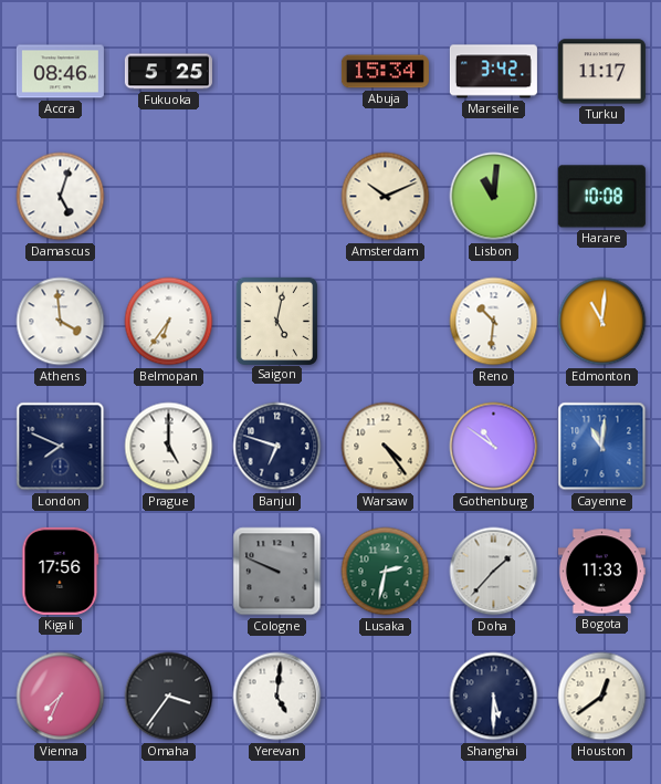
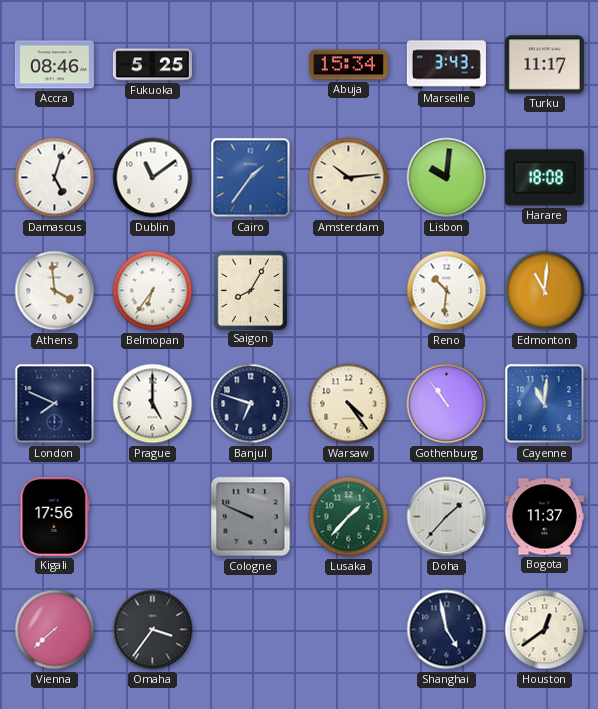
Marseille: 3:42 -> 3:43
Dublin: none -> 11:09
Cairo: none -> 1:36
Amsterdam: 10:11 -> 10:14
Lisbon: 11:01 -> 10:01
Harare: 10:08 -> 18:08
Saigon: 5:02 -> 8:05
Gothenburg: 10:51 -> 10:54
Lusaka: 2:32 -> 1:37
Bogota: 11:33 -> 11:37
Vienna: 7:34 -> 7:38
Yerevan: 5:01 -> none
Shanghai: 5:30 -> 4:58
